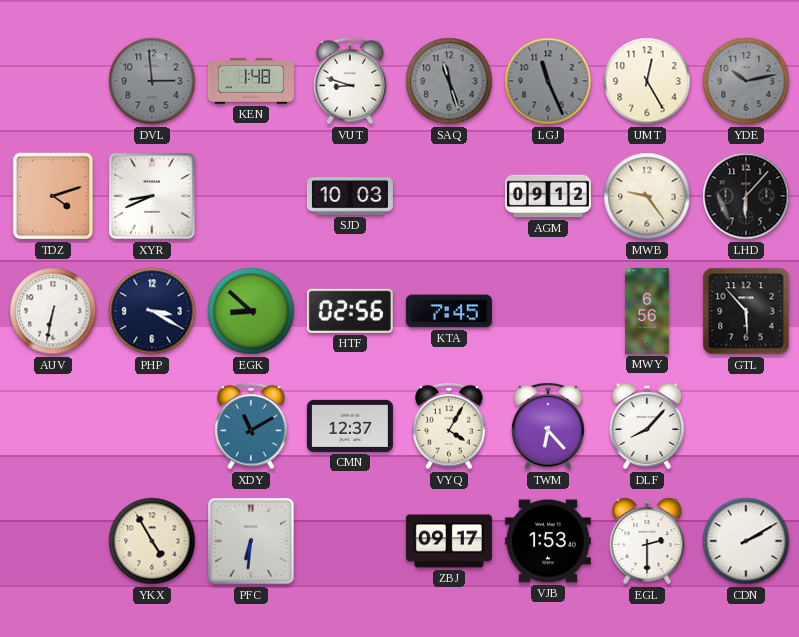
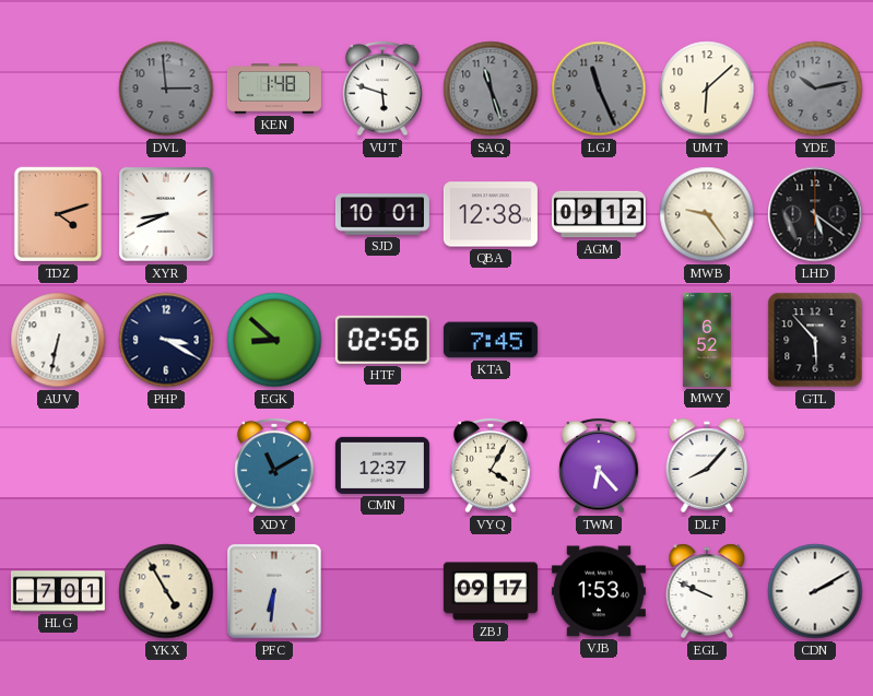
VUT: 8:48 -> 5:48
UMT: 12:25 -> 6:08
SJD: 10:03 -> 10:01
QBA: none -> 12:38
LHD: 6:07 -> 5:21
MWY: 6:56 -> 6:52
HLG: none -> 7:01
EGL: 2:30 -> 9:49
